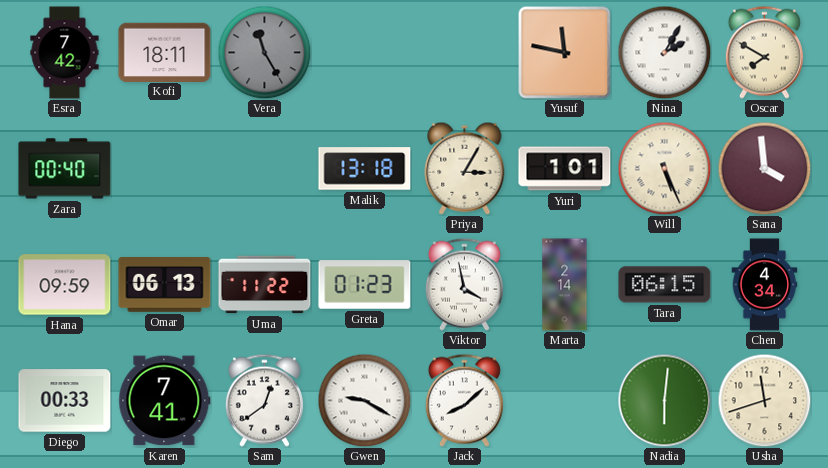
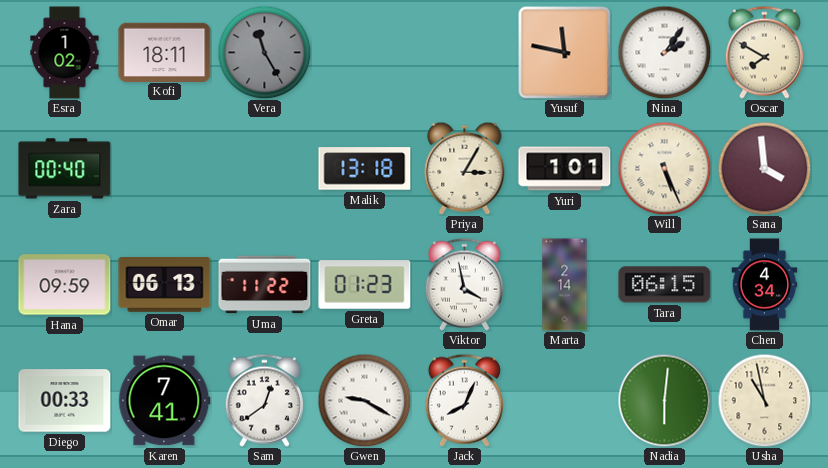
Esra: 7:42 -> 1:02
Nina: 2:05 -> 2:06
Jack: 8:08 -> 8:04
Usha: 11:42 -> 10:58
